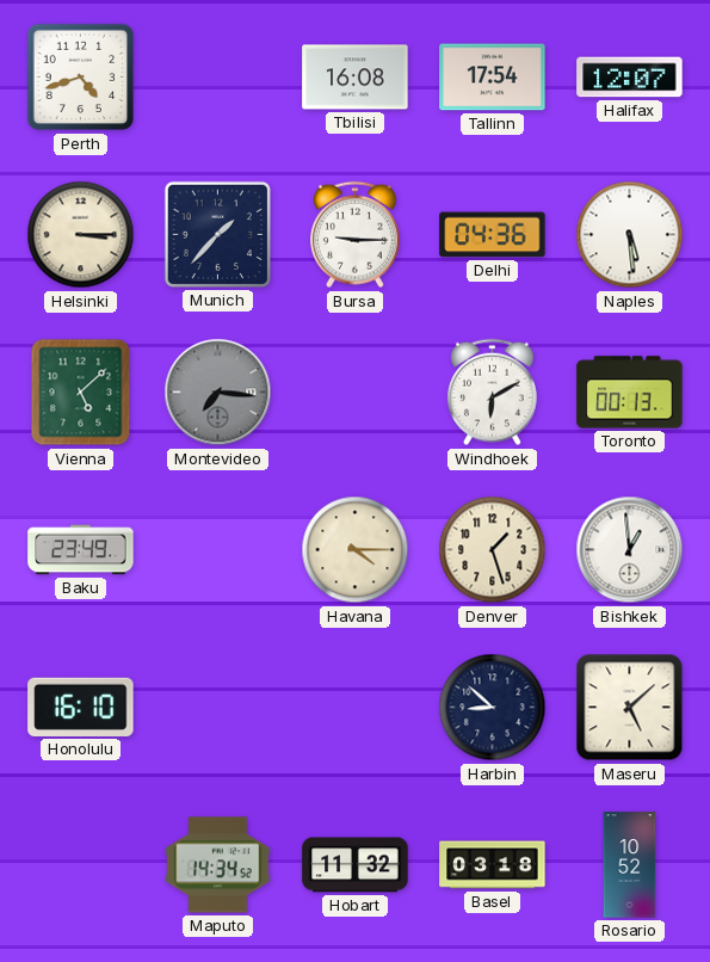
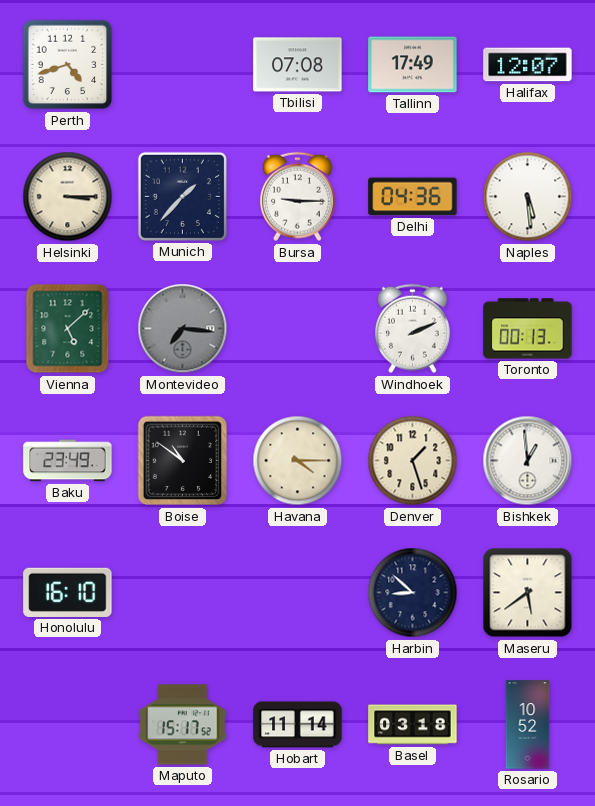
Tbilisi: 16:08 -> 07:08
Tallinn: 17:54 -> 17:49
Windhoek: 6:10 -> 2:11
Boise: none -> 10:51
Maseru: 5:08 -> 5:39
Maputo: 14:34 -> 15:17
Hobart: 11:32 -> 11:14
